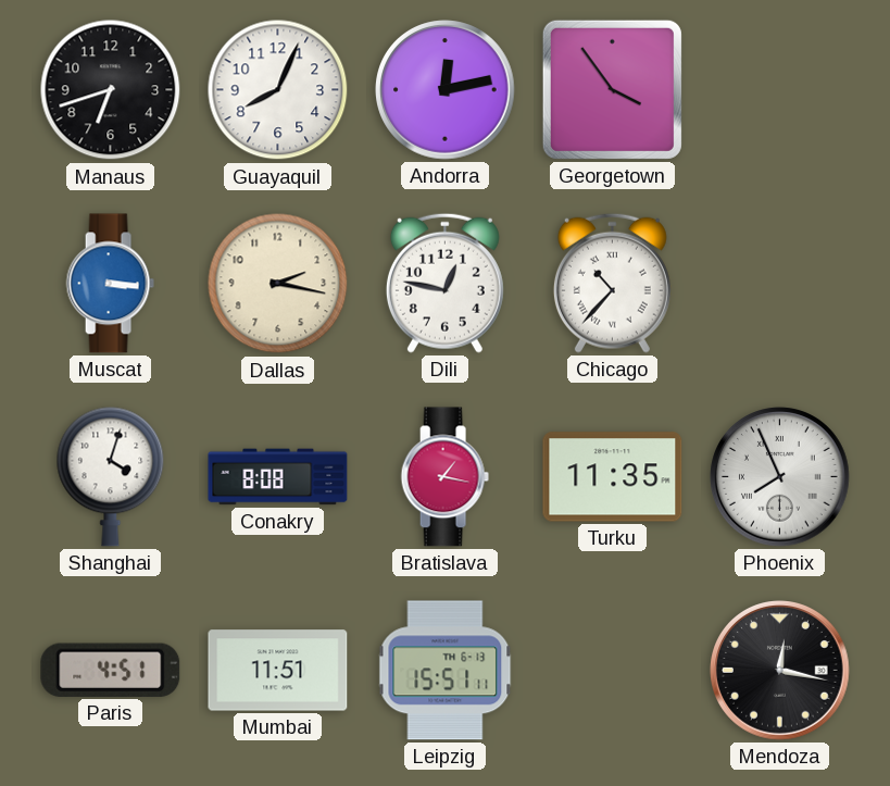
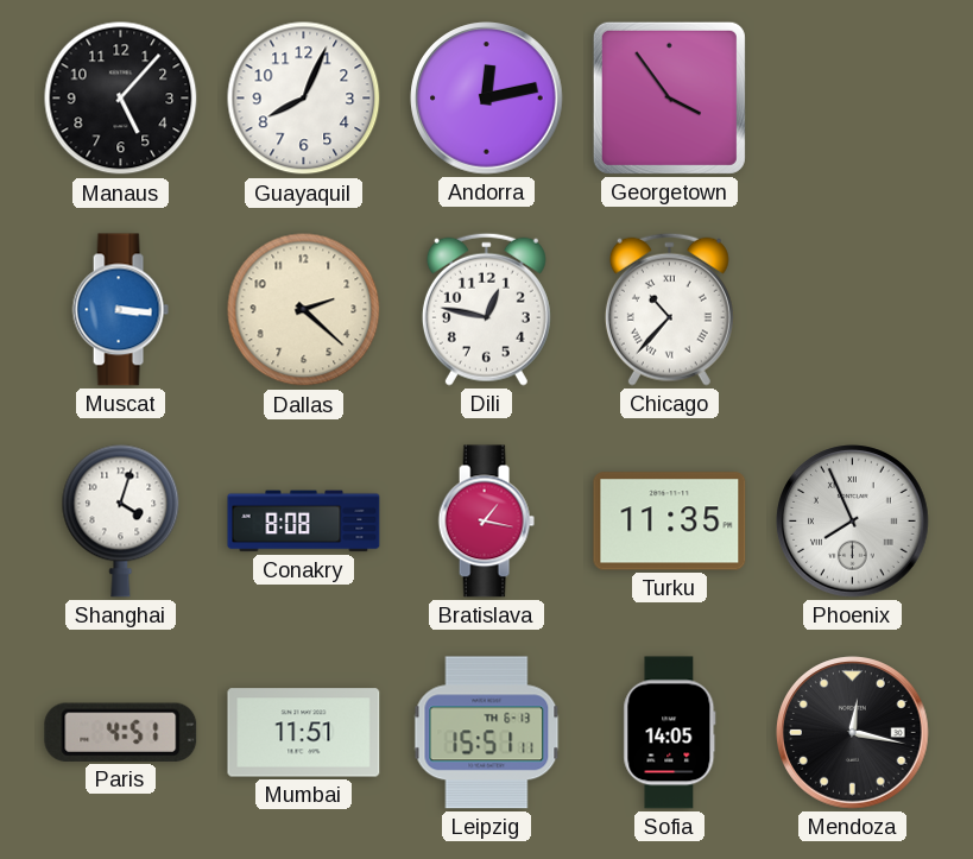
Manaus: 6:42 -> 5:07
Dallas: 2:17 -> 2:22
Sofia: none -> 14:05
